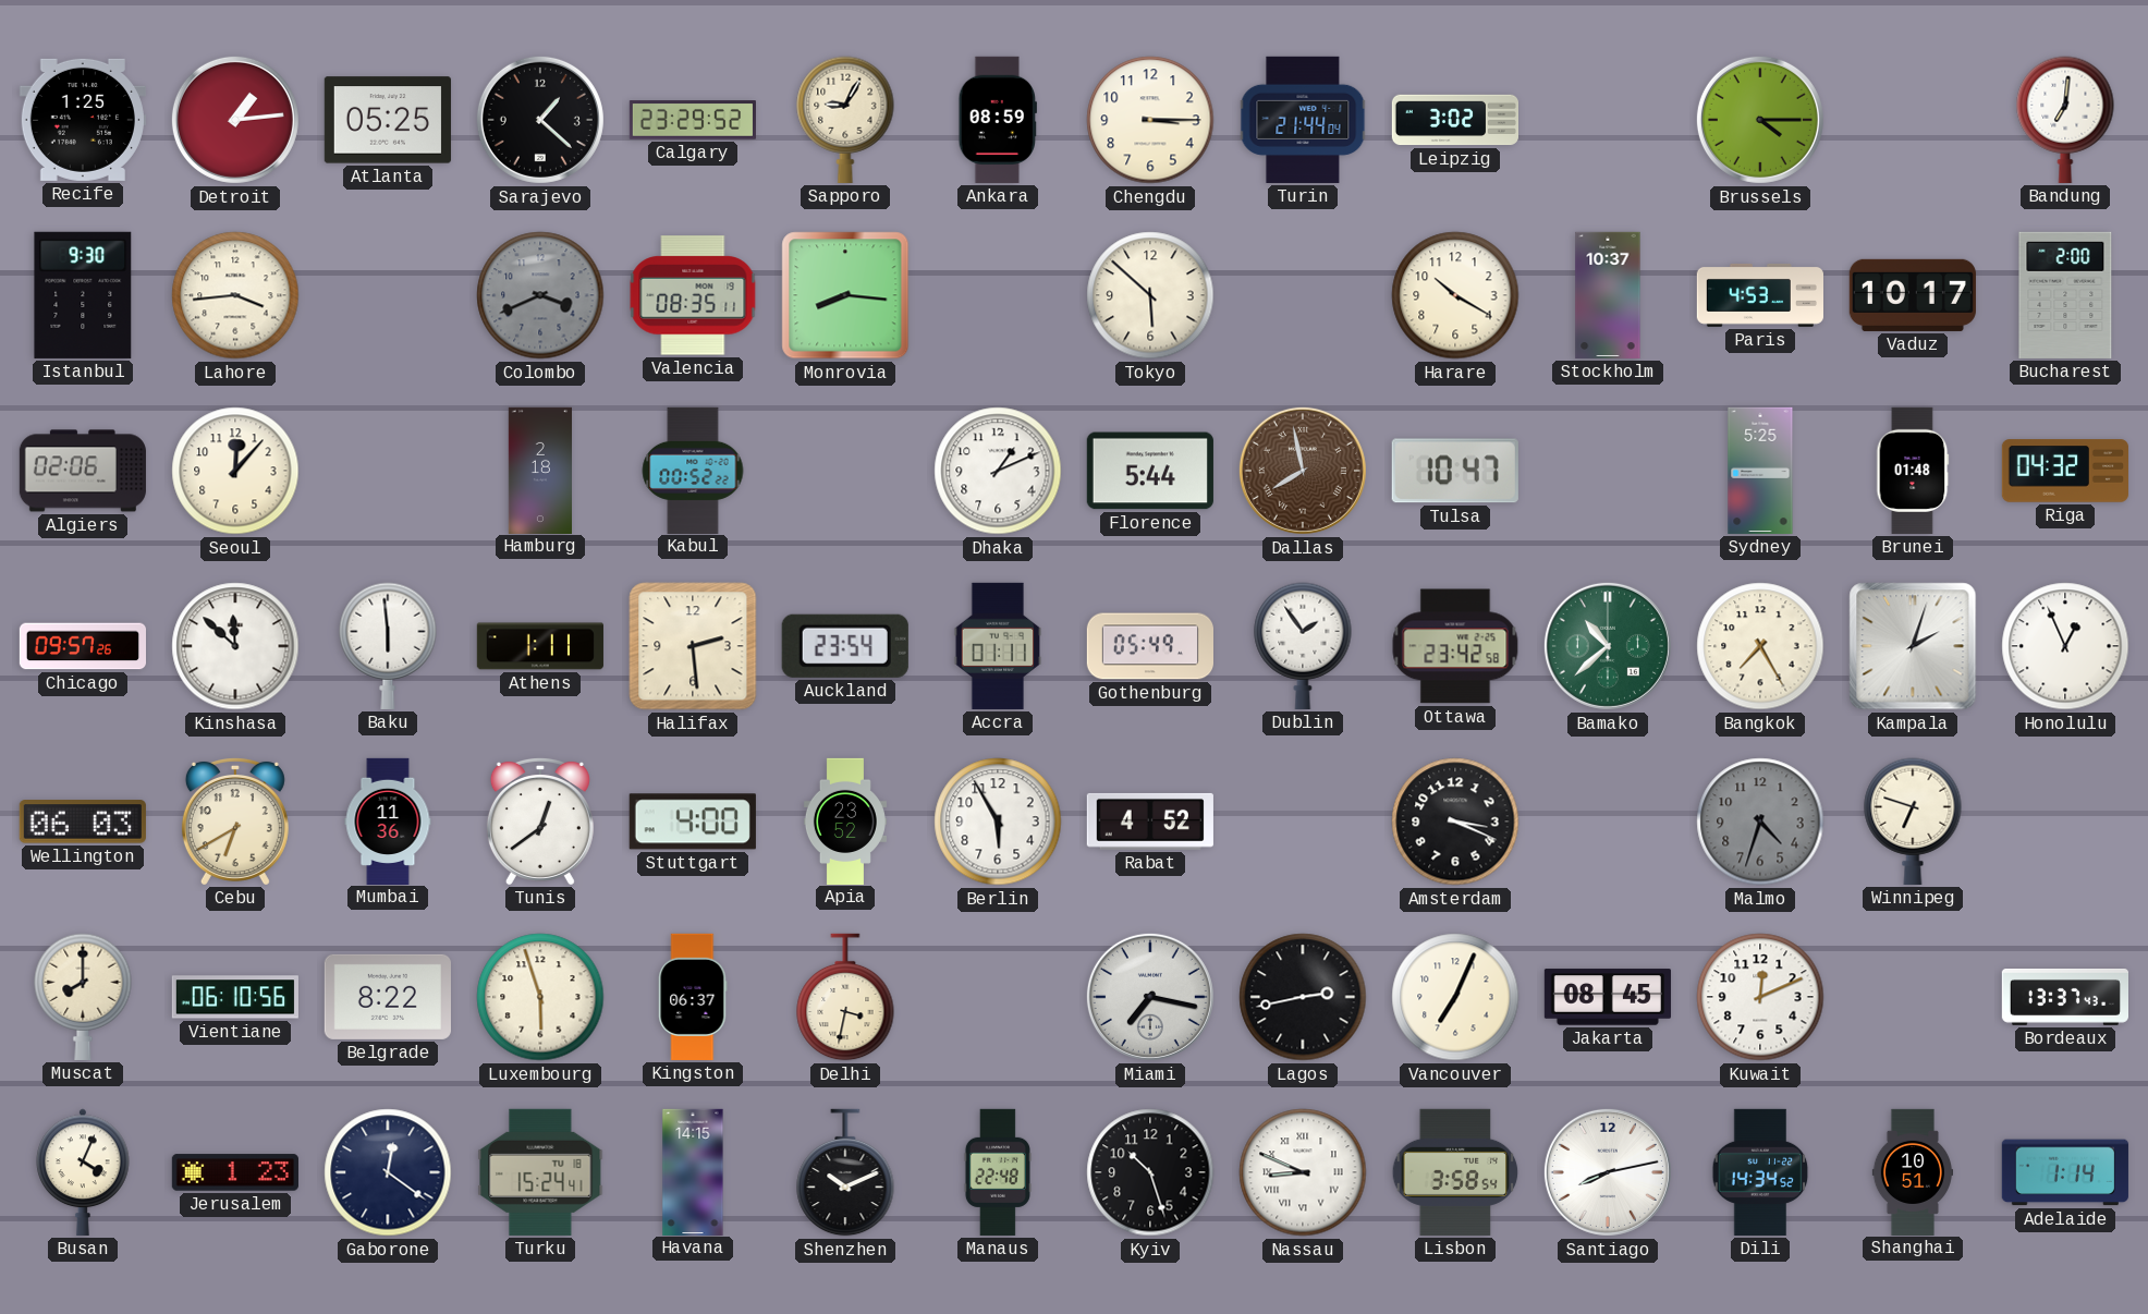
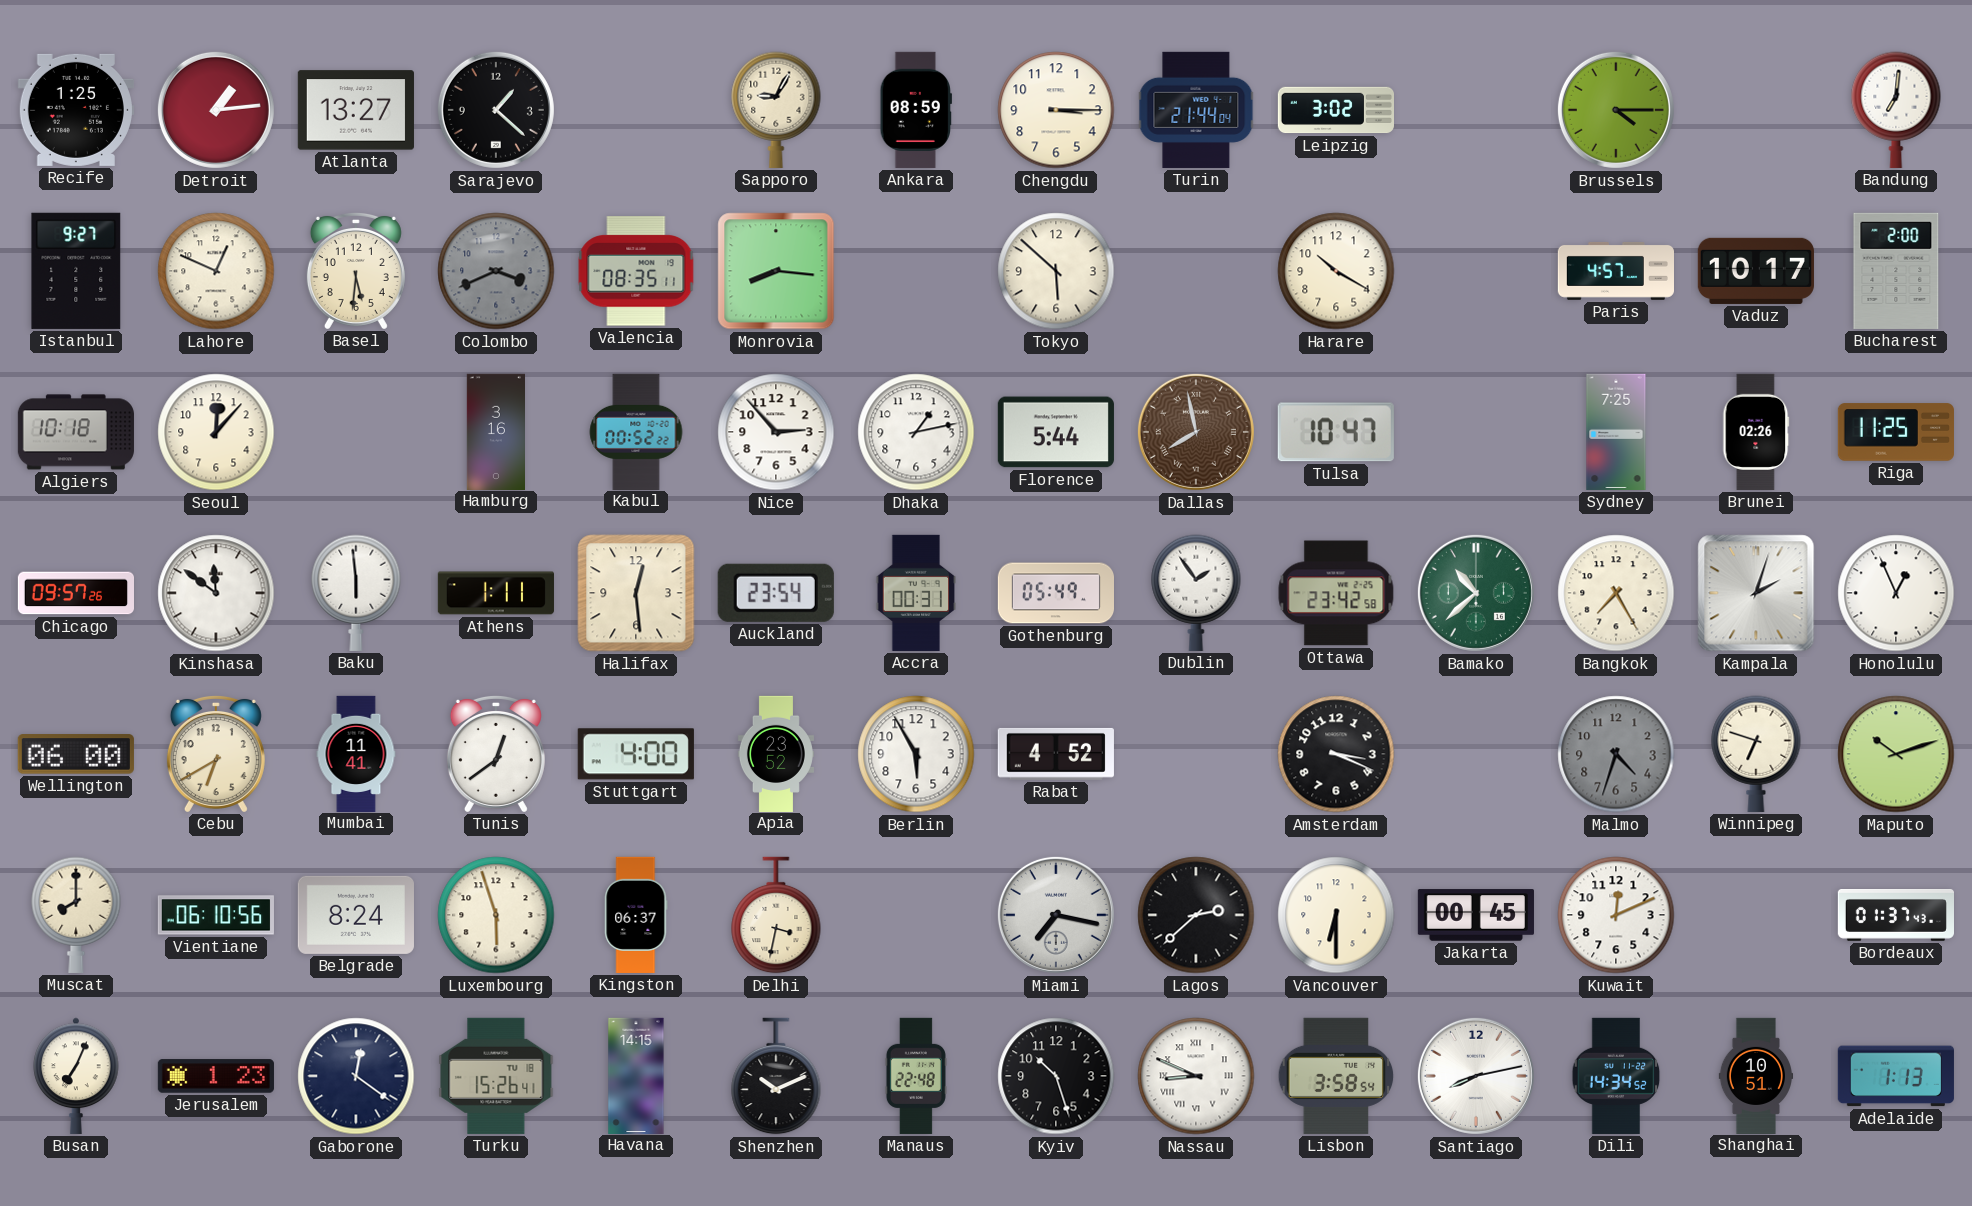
Atlanta: 05:25 -> 13:27
Calgary: 23:29 -> none
Istanbul: 9:30 -> 9:27
Lahore: 3:44 -> 12:49
Basel: none -> 5:31
Stockholm: 10:37 -> none
Paris: 4:53 -> 4:57
Algiers: 02:06 -> 10:18
Hamburg: 2:18 -> 3:16
Nice: none -> 2:53
Dhaka: 1:11 -> 1:13
Sydney: 5:25 -> 7:25
Brunei: 01:48 -> 02:26
Riga: 04:32 -> 11:25
Kinshasa: 11:52 -> 11:51
Halifax: 2:29 -> 12:29
Accra: 01:11 -> 00:31
Wellington: 06:03 -> 06:00
Mumbai: 11:36 -> 11:41
Maputo: none -> 10:12
Belgrade: 8:22 -> 8:24
Lagos: 2:43 -> 2:38
Vancouver: 7:04 -> 6:30
Jakarta: 08:45 -> 00:45
Bordeaux: 13:37 -> 01:37
Busan: 4:04 -> 7:04
Turku: 15:24 -> 15:26
Adelaide: 1:14 -> 1:13
